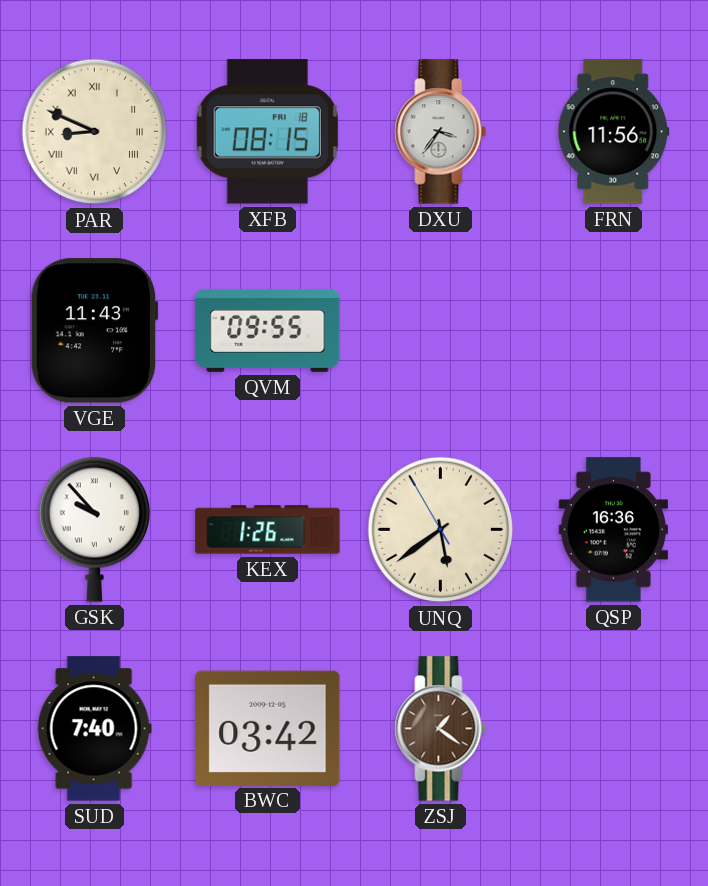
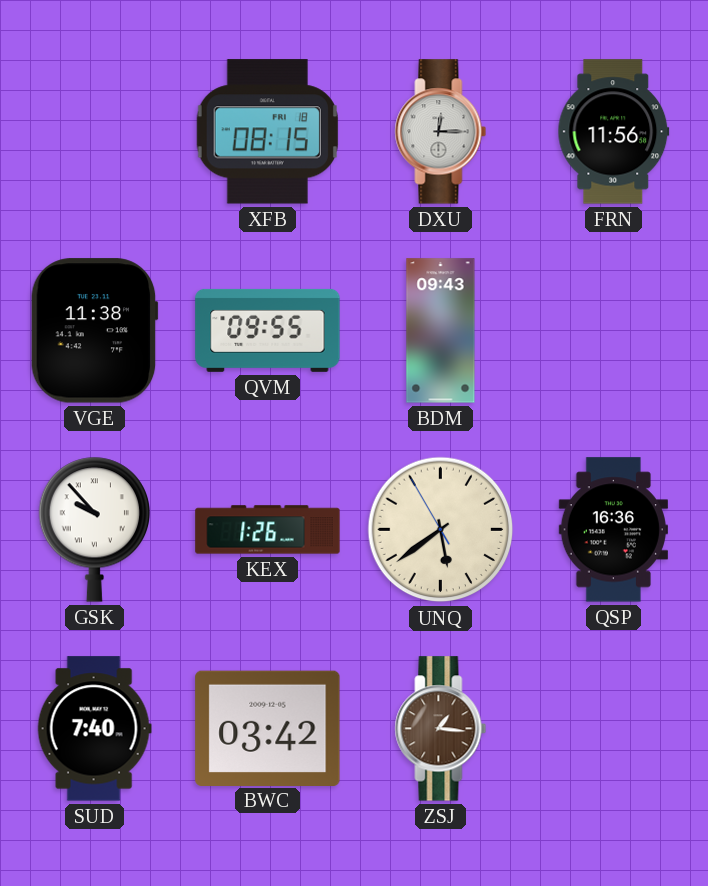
PAR: 8:49 -> none
DXU: 3:36 -> 12:15
VGE: 11:43 -> 11:38
BDM: none -> 09:43
ZSJ: 1:21 -> 1:16
